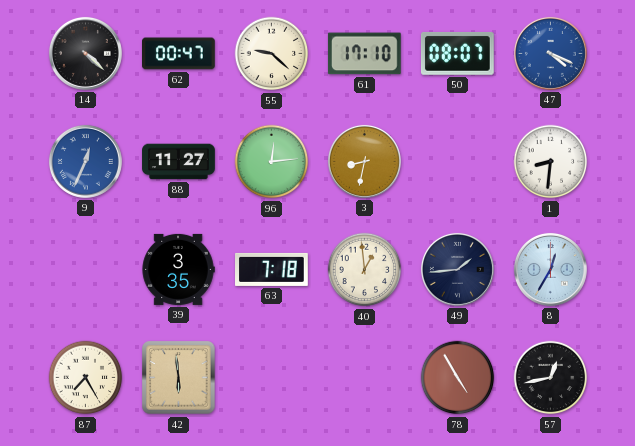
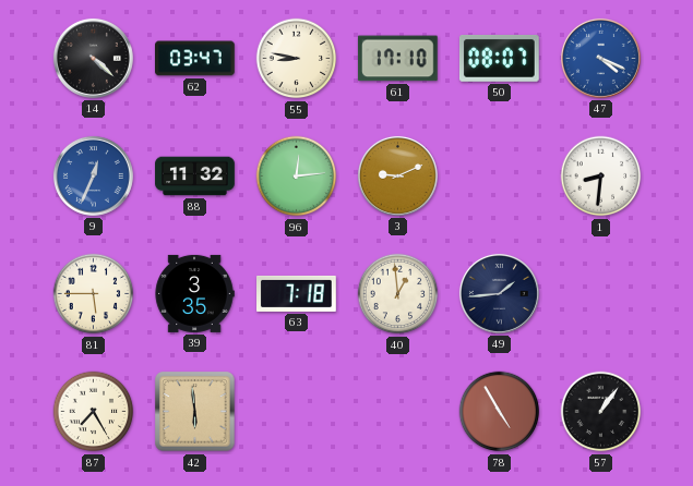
62: 00:47 -> 03:47
55: 9:22 -> 8:47
88: 11:27 -> 11:32
3: 8:32 -> 9:11
81: none -> 5:45
8: 12:35 -> none
57: 12:43 -> 1:06
